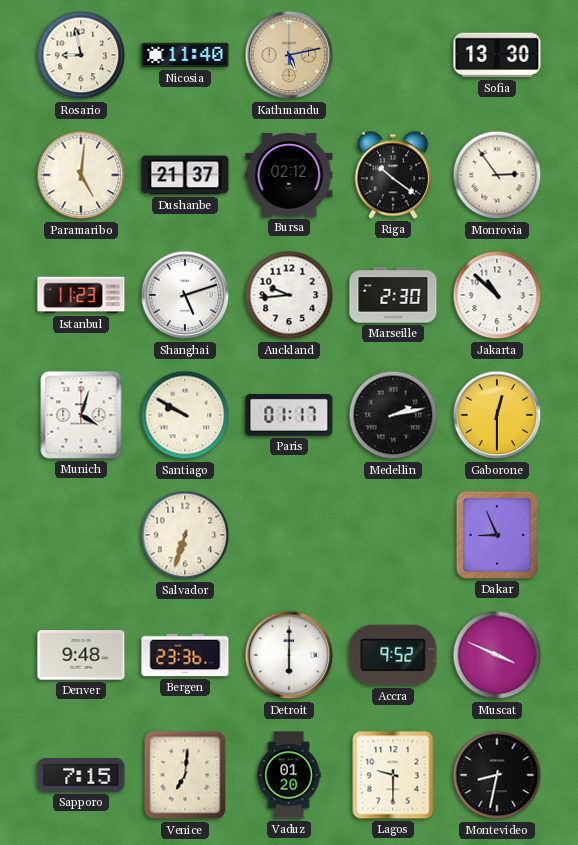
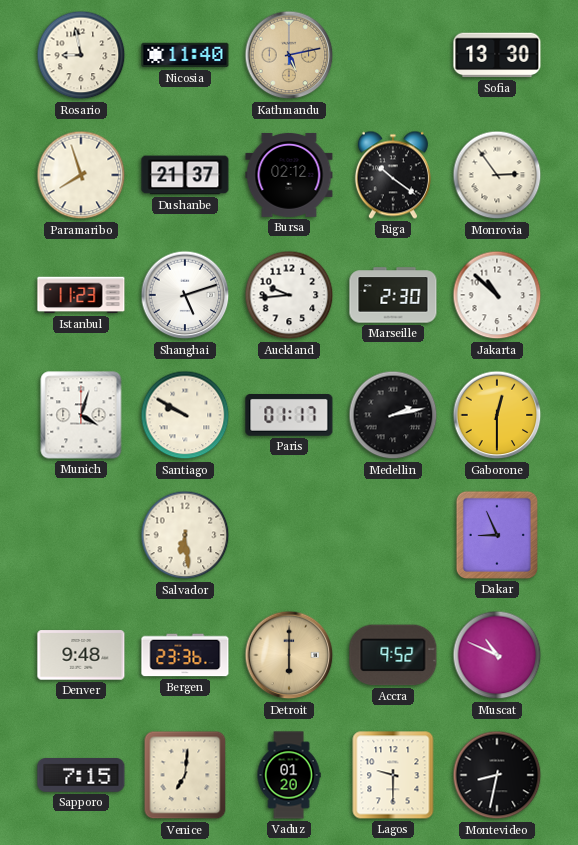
Paramaribo: 5:01 -> 7:57
Salvador: 6:33 -> 6:29
Detroit dial: white -> champagne
Muscat: 3:49 -> 10:49
